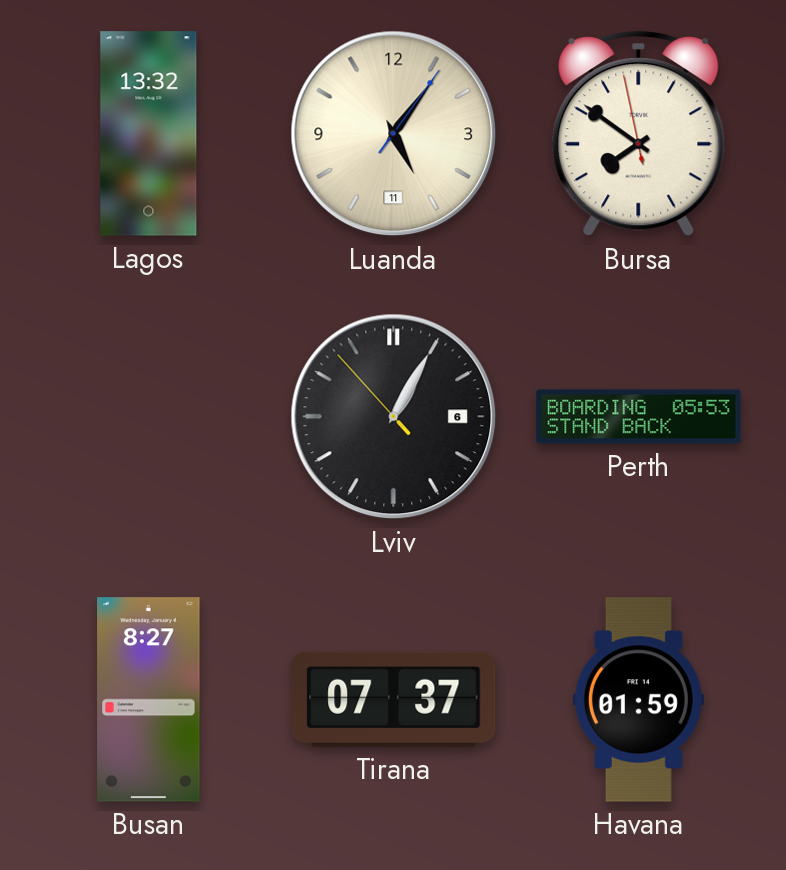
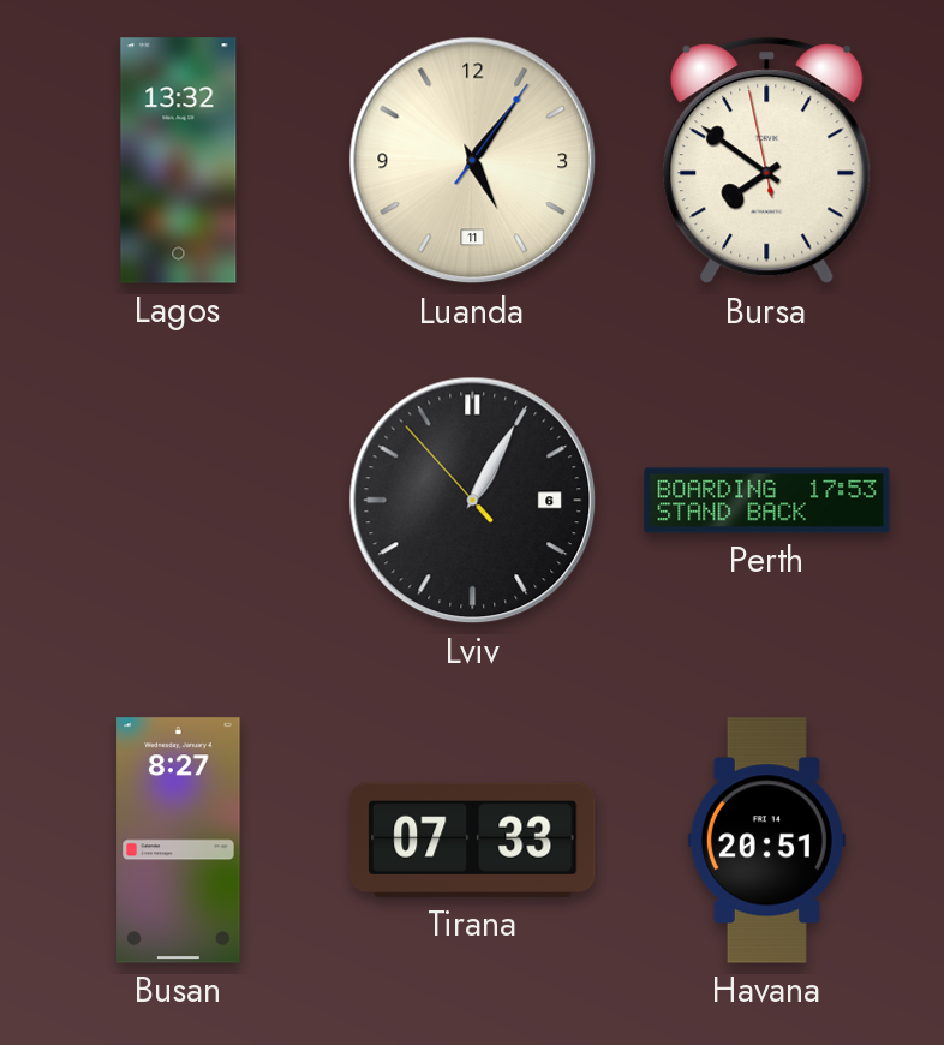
Perth: 05:53 -> 17:53
Tirana: 07:37 -> 07:33
Havana: 01:59 -> 20:51
